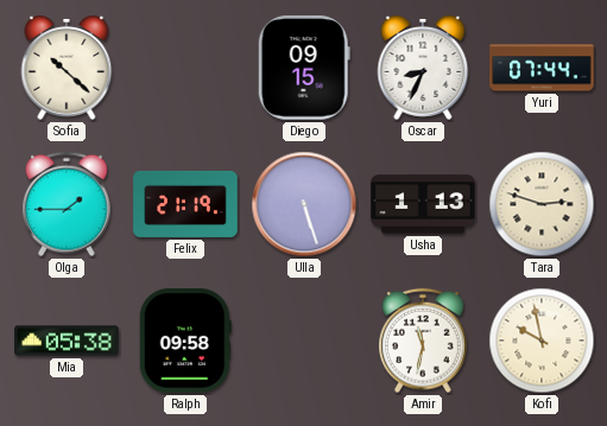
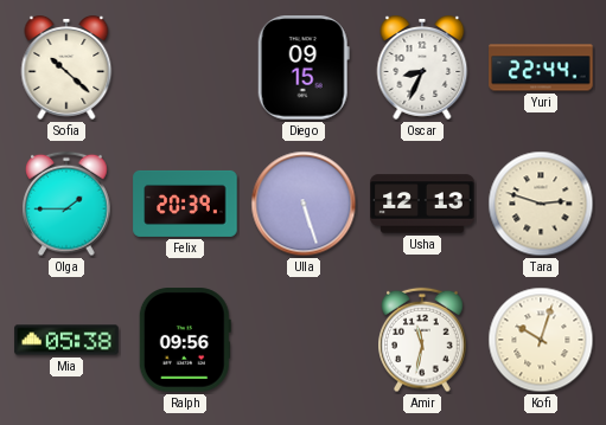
Yuri: 07:44 -> 22:44
Felix: 21:19 -> 20:39
Usha: 1:13 -> 12:13
Ralph: 09:58 -> 09:56
Kofi: 9:58 -> 10:03
